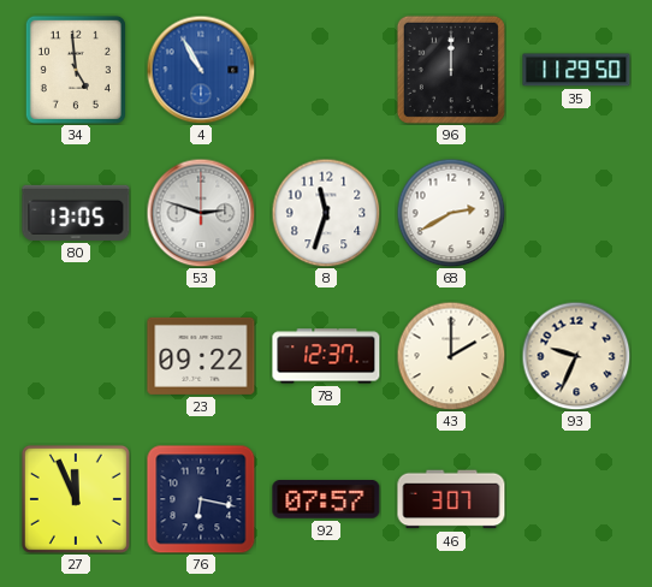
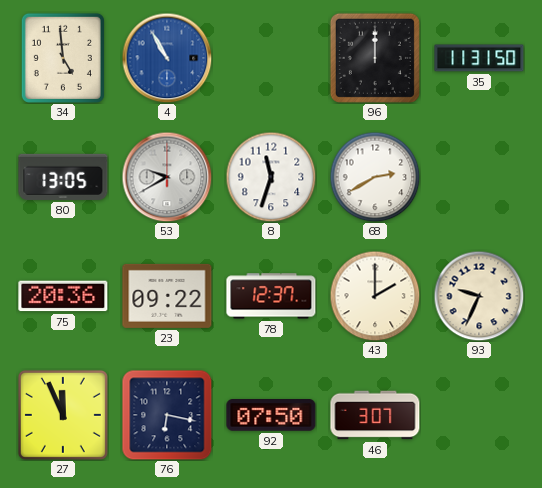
35: 11:29 -> 11:31
53: 2:48 -> 9:40
75: none -> 20:36
92: 07:57 -> 07:50
